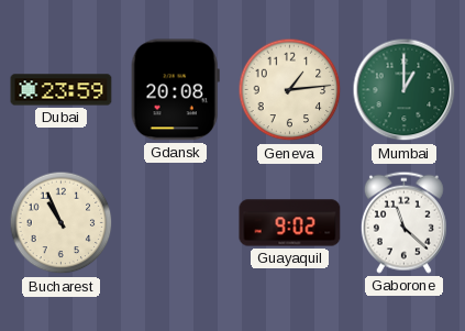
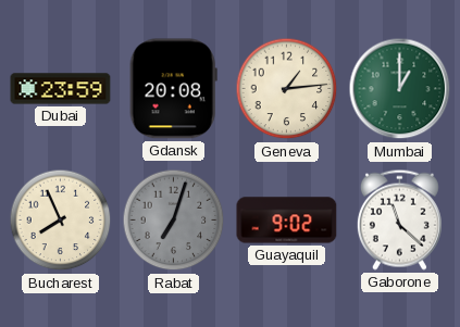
Bucharest: 10:56 -> 7:56
Rabat: none -> 7:03
